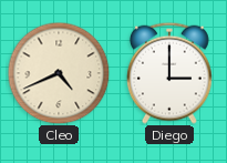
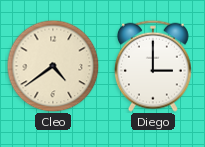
Cleo: 4:41 -> 4:39
